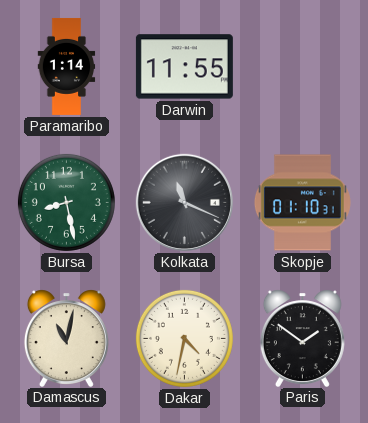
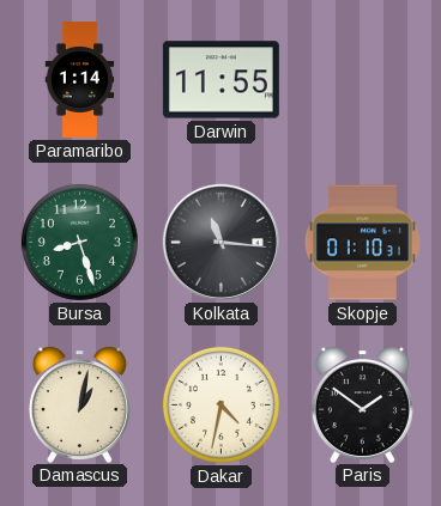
Bursa: 8:28 -> 8:27
Kolkata: 11:19 -> 11:16
Damascus: 11:02 -> 1:02
